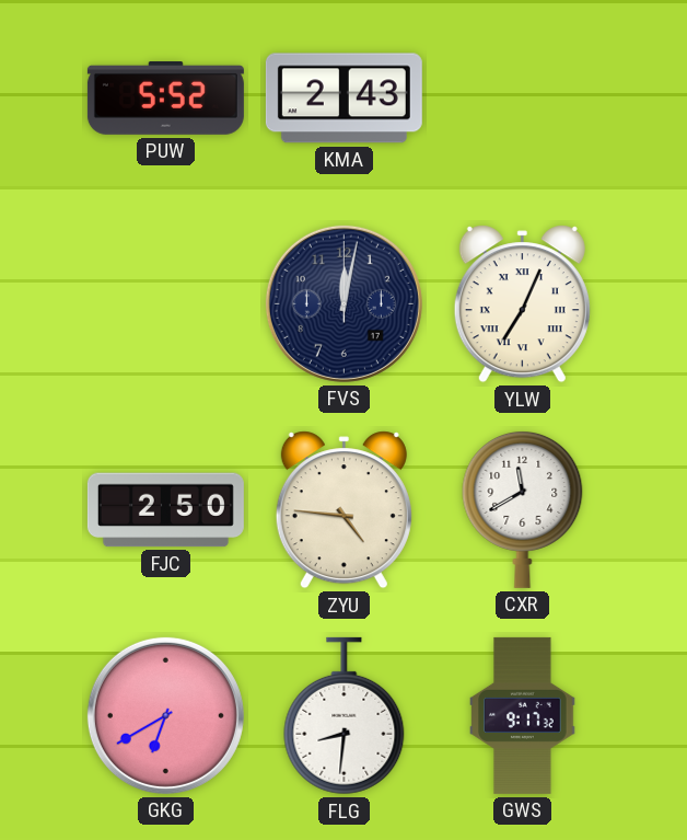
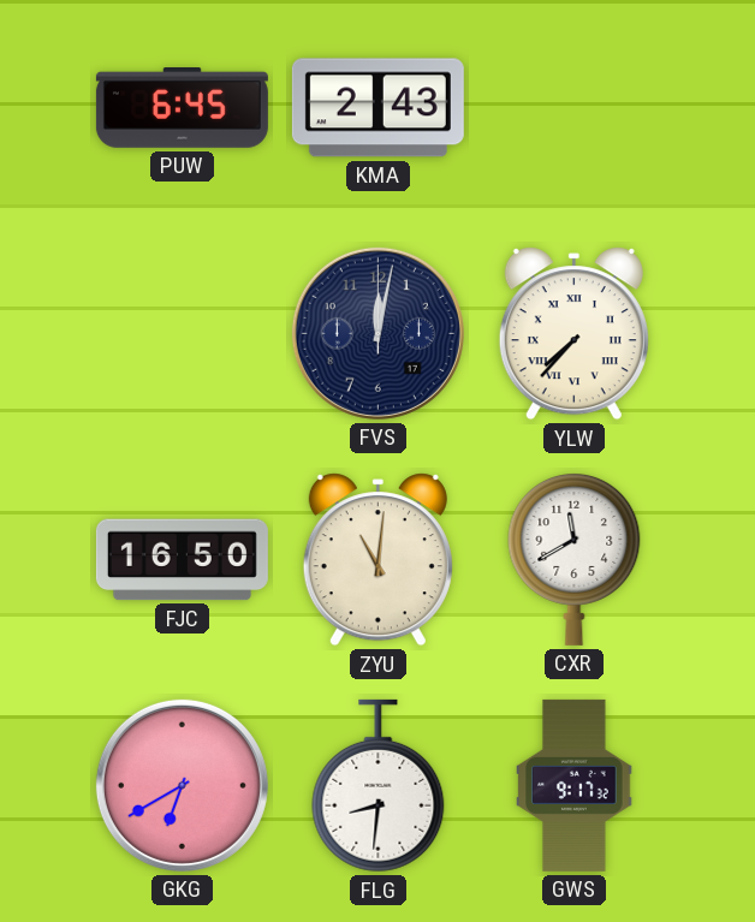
PUW: 5:52 -> 6:45
YLW: 7:04 -> 7:37
FJC: 2:50 -> 16:50
ZYU: 4:46 -> 11:01
